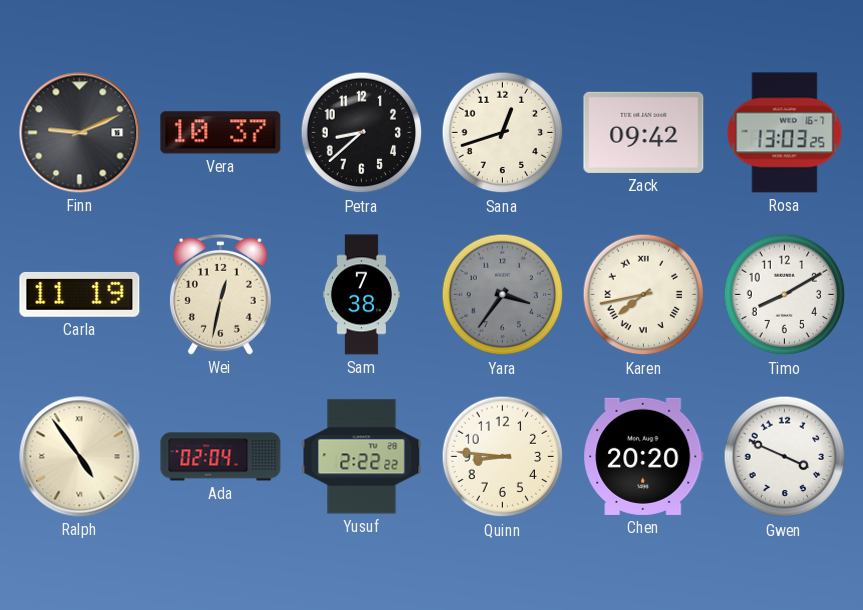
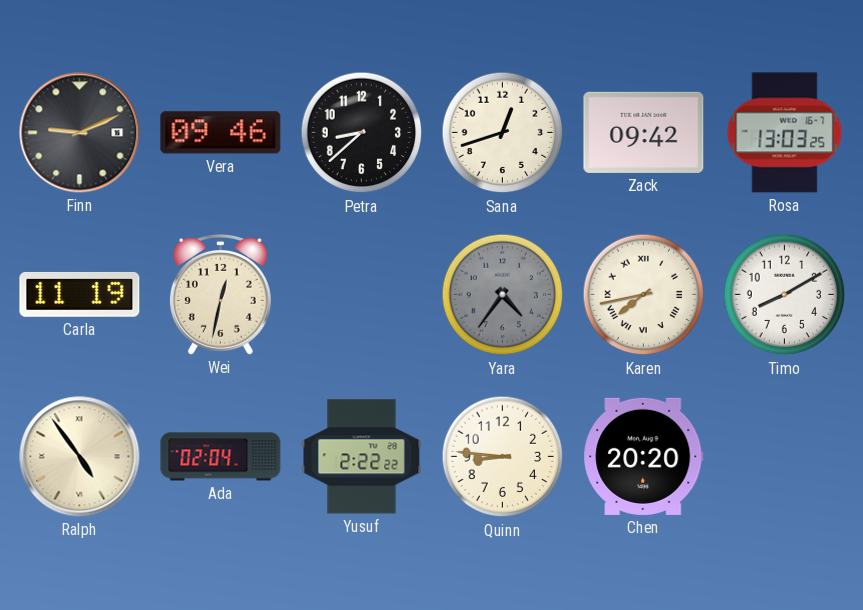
Vera: 10:37 -> 09:46
Sam: 7:38 -> none
Yara: 3:36 -> 4:36
Gwen: 3:49 -> none
